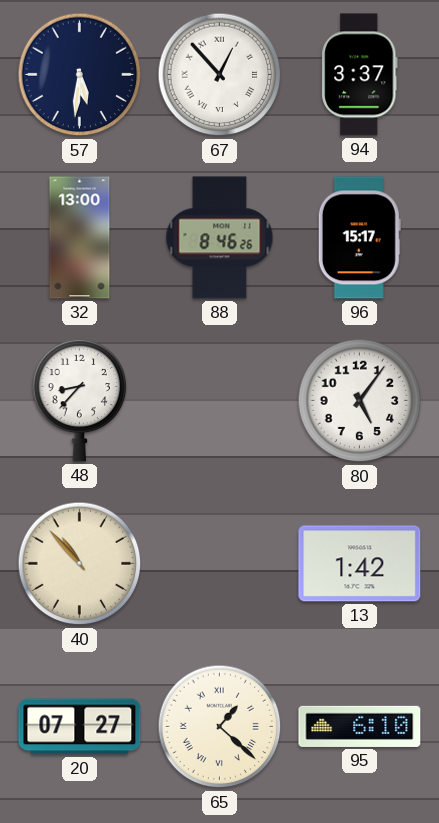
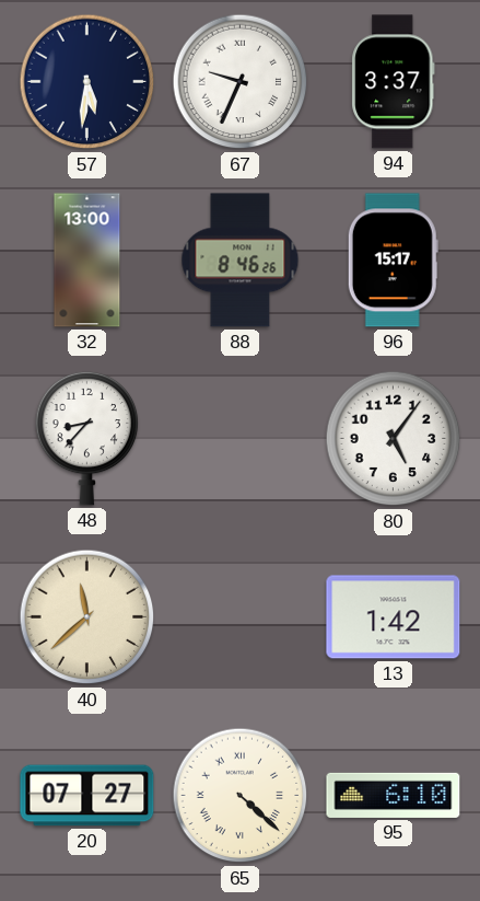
67: 12:53 -> 9:34
40: 10:53 -> 11:38
65: 1:22 -> 4:22
